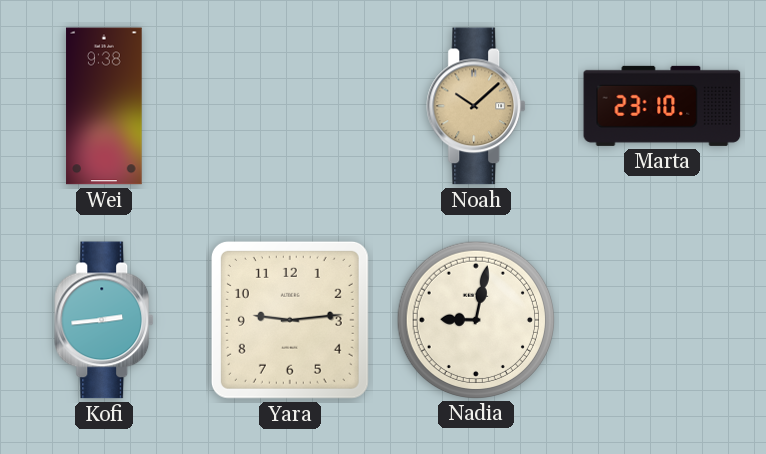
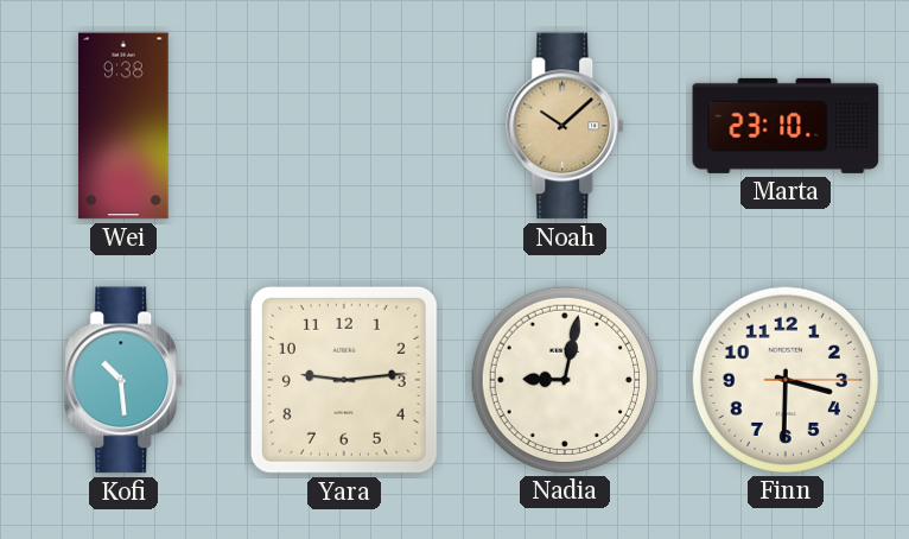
Kofi: 2:44 -> 10:29
Finn: none -> 3:30
